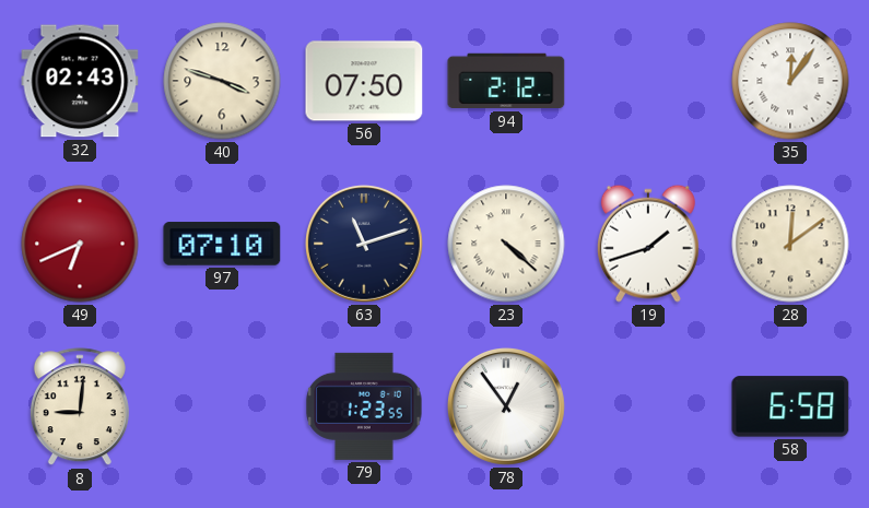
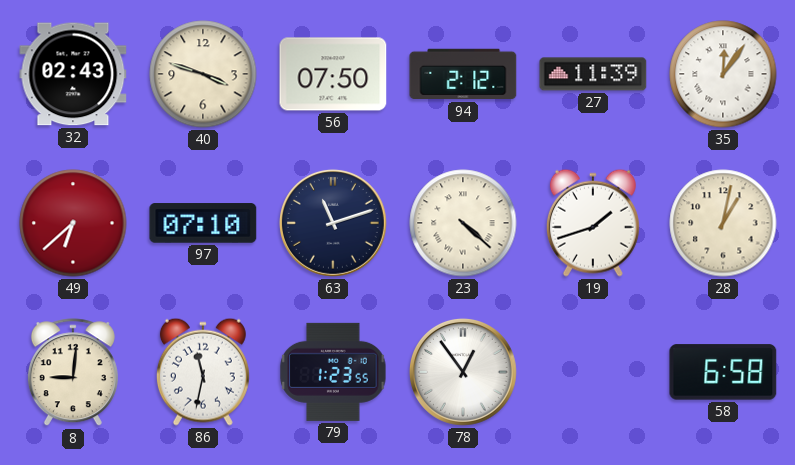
27: none -> 11:39
49: 6:41 -> 6:38
28: 12:09 -> 1:02
86: none -> 11:32
